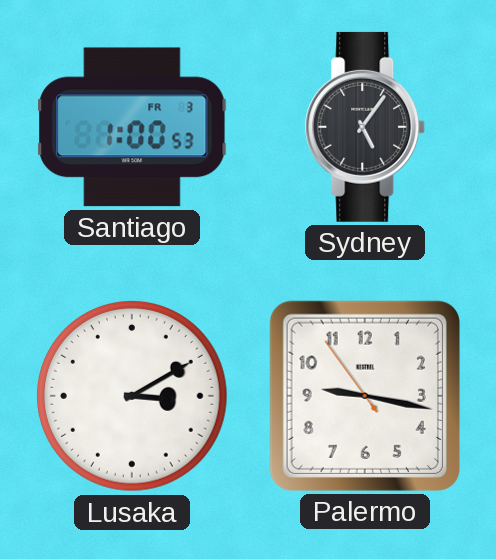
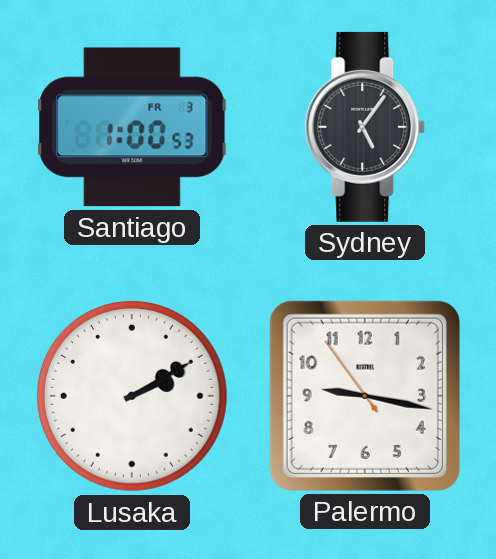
Lusaka: 3:10 -> 2:10
